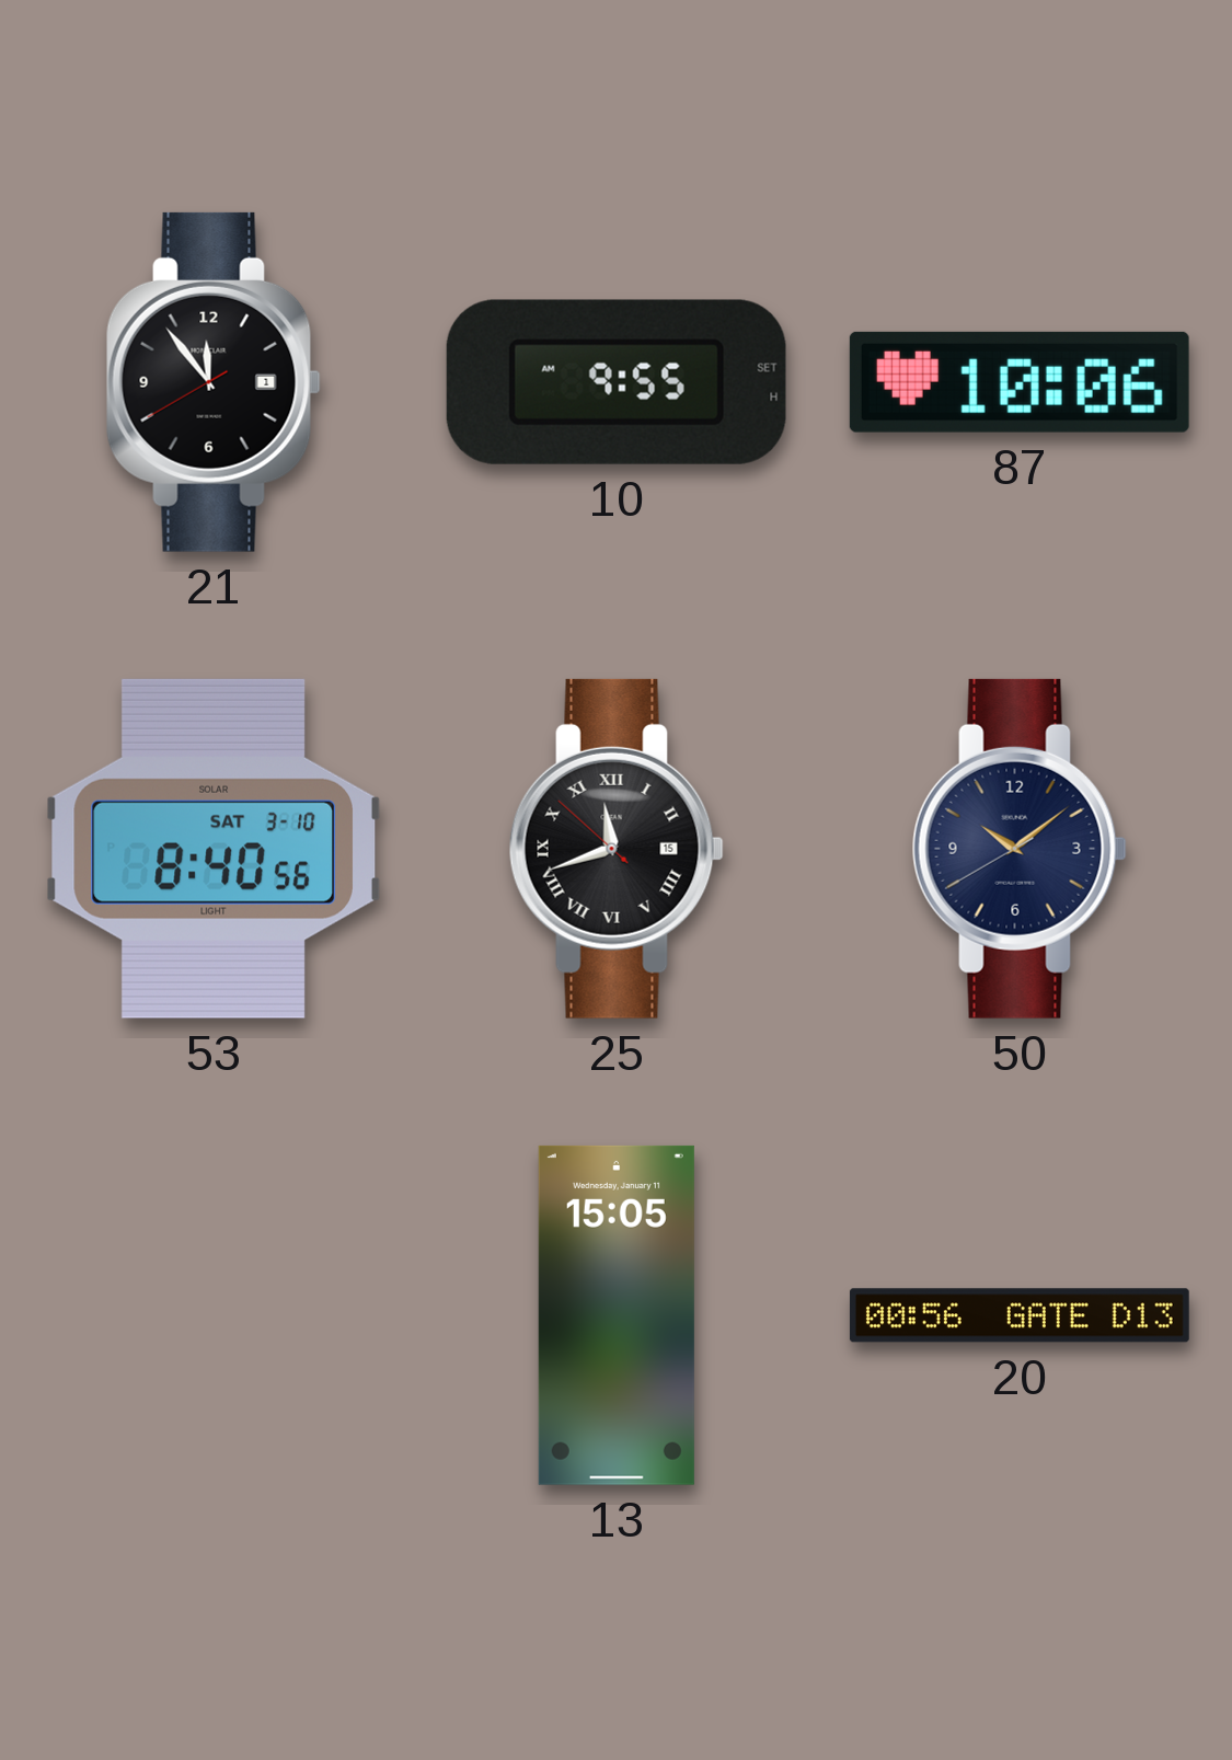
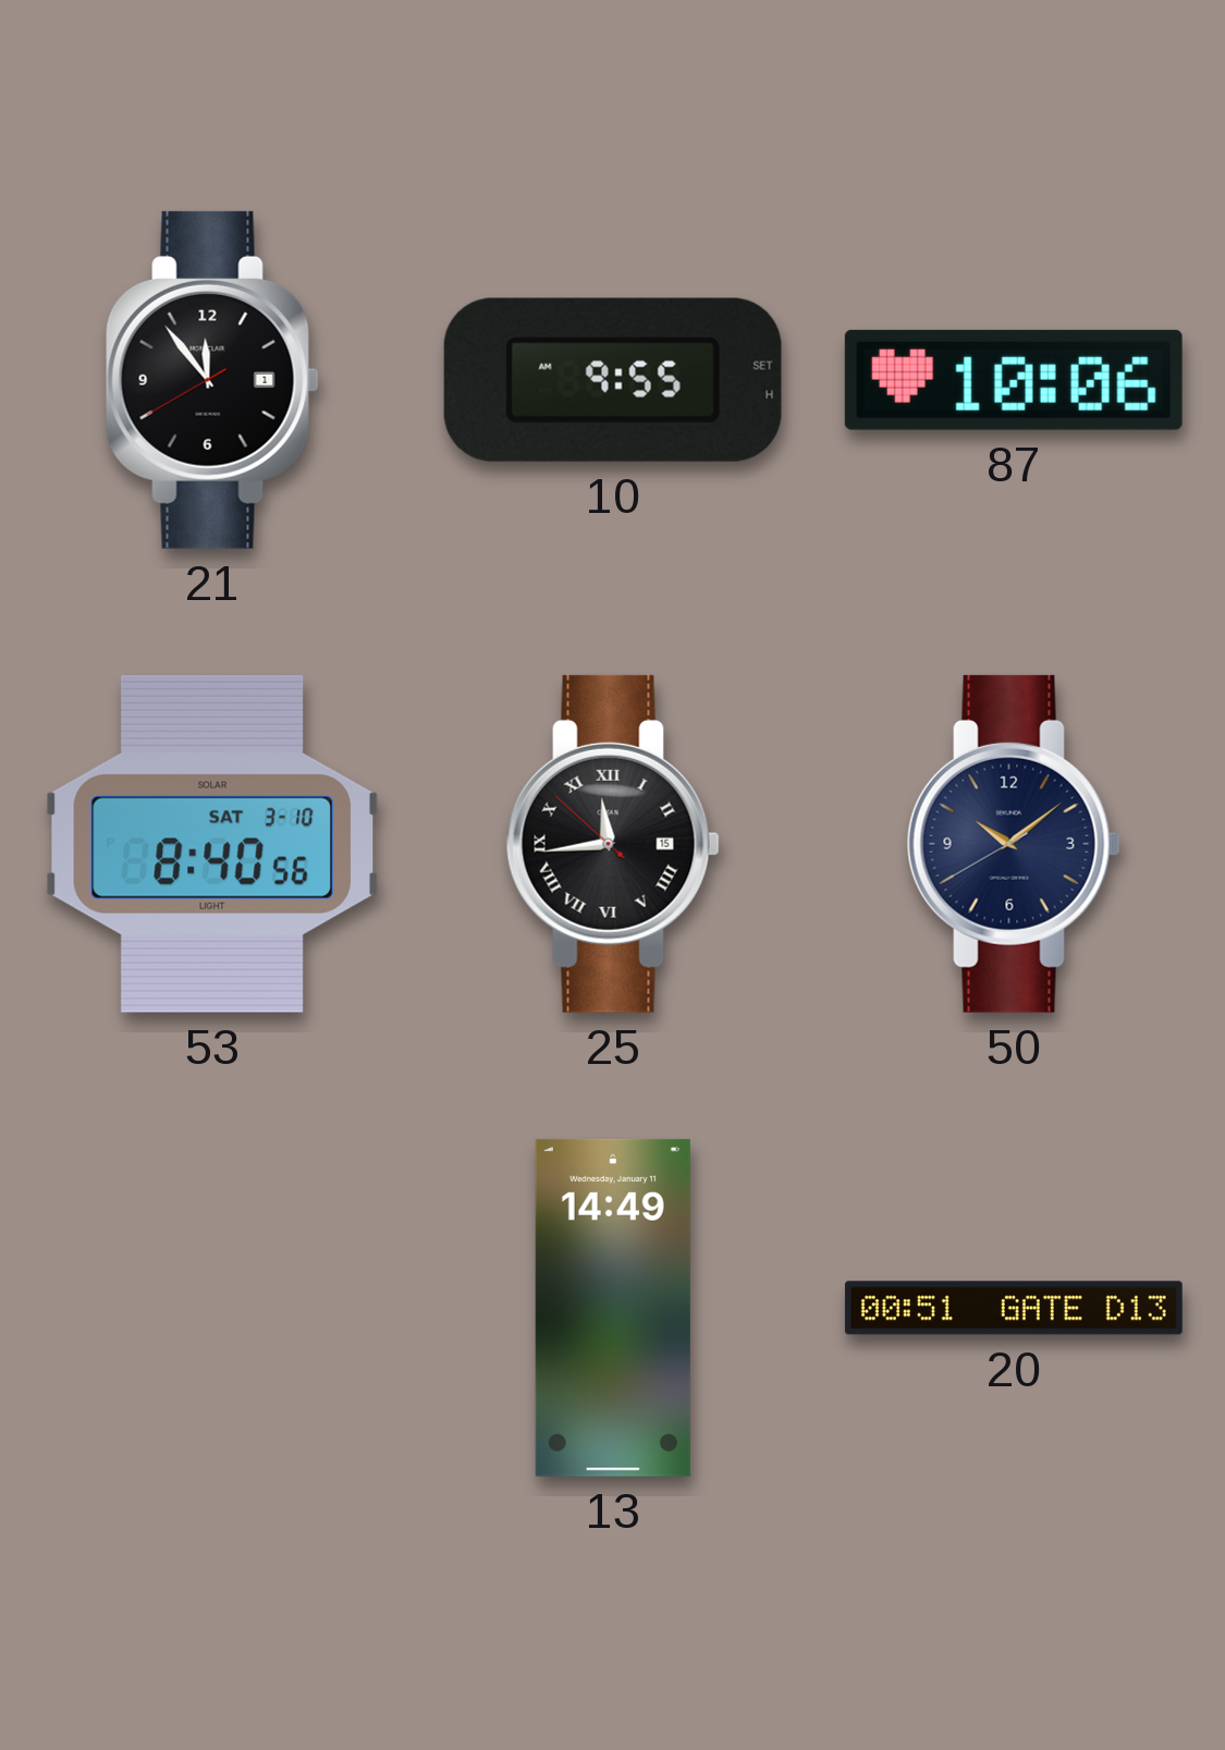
25: 11:41 -> 11:43
13: 15:05 -> 14:49
20: 00:56 -> 00:51
